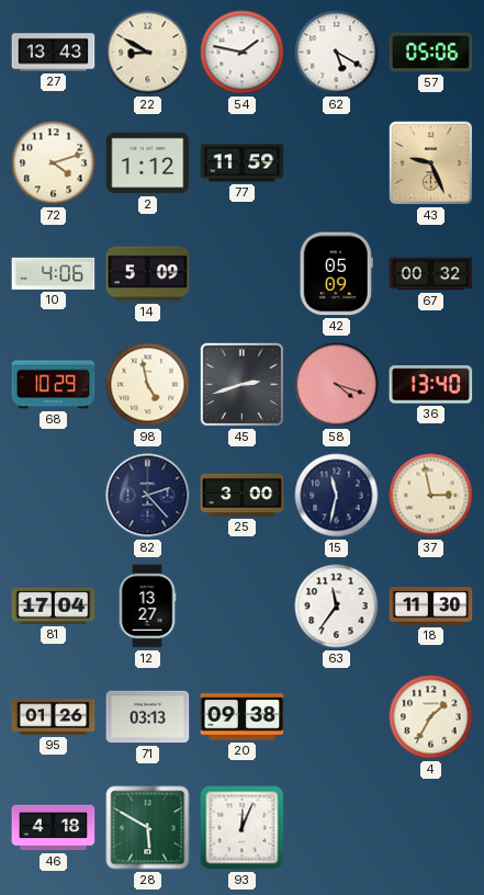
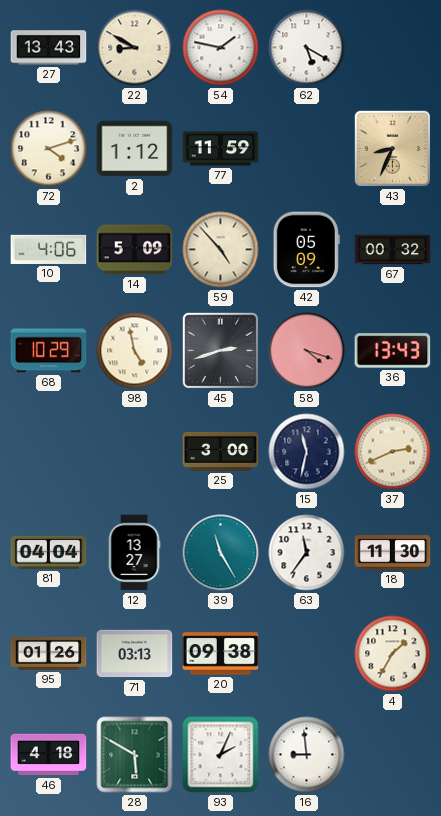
57: 05:06 -> none
43: 9:26 -> 8:34
59: none -> 4:53
36: 13:40 -> 13:43
82: 2:23 -> none
37: 2:58 -> 2:41
81: 17:04 -> 04:04
39: none -> 11:25
93: 12:04 -> 2:04
16: none -> 8:59
